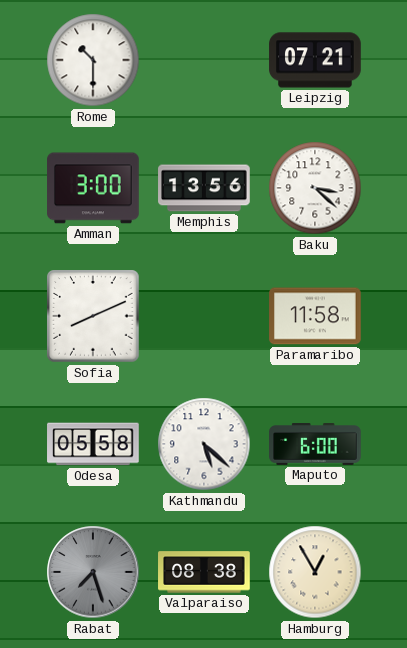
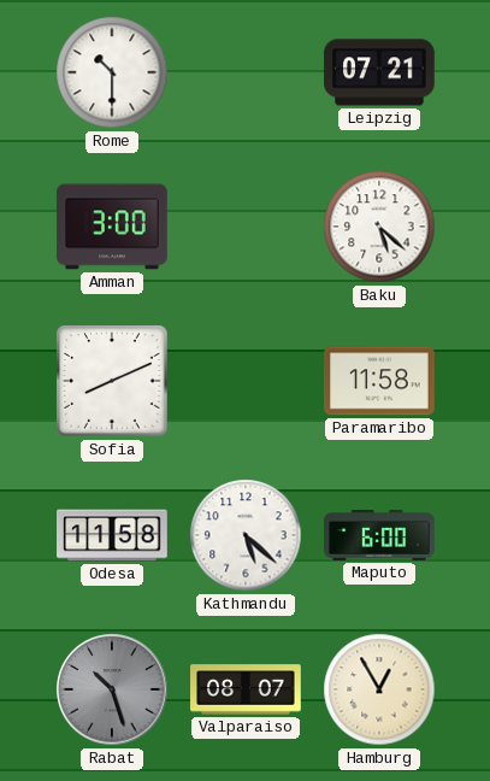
Memphis: 13:56 -> none
Baku: 3:22 -> 5:22
Odesa: 05:58 -> 11:58
Rabat: 7:27 -> 10:27
Valparaiso: 08:38 -> 08:07
